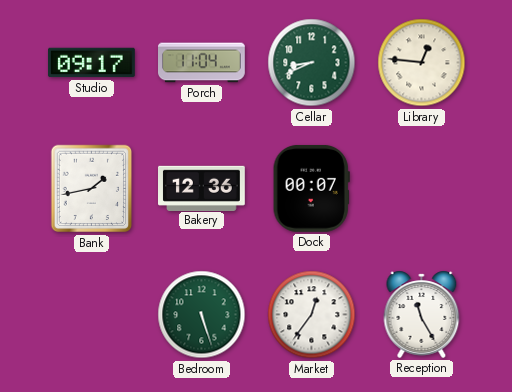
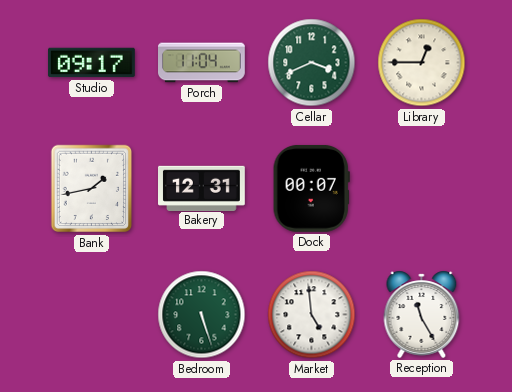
Cellar: 8:41 -> 3:41
Library: 12:46 -> 12:45
Bakery: 12:36 -> 12:31
Market: 12:36 -> 4:59
